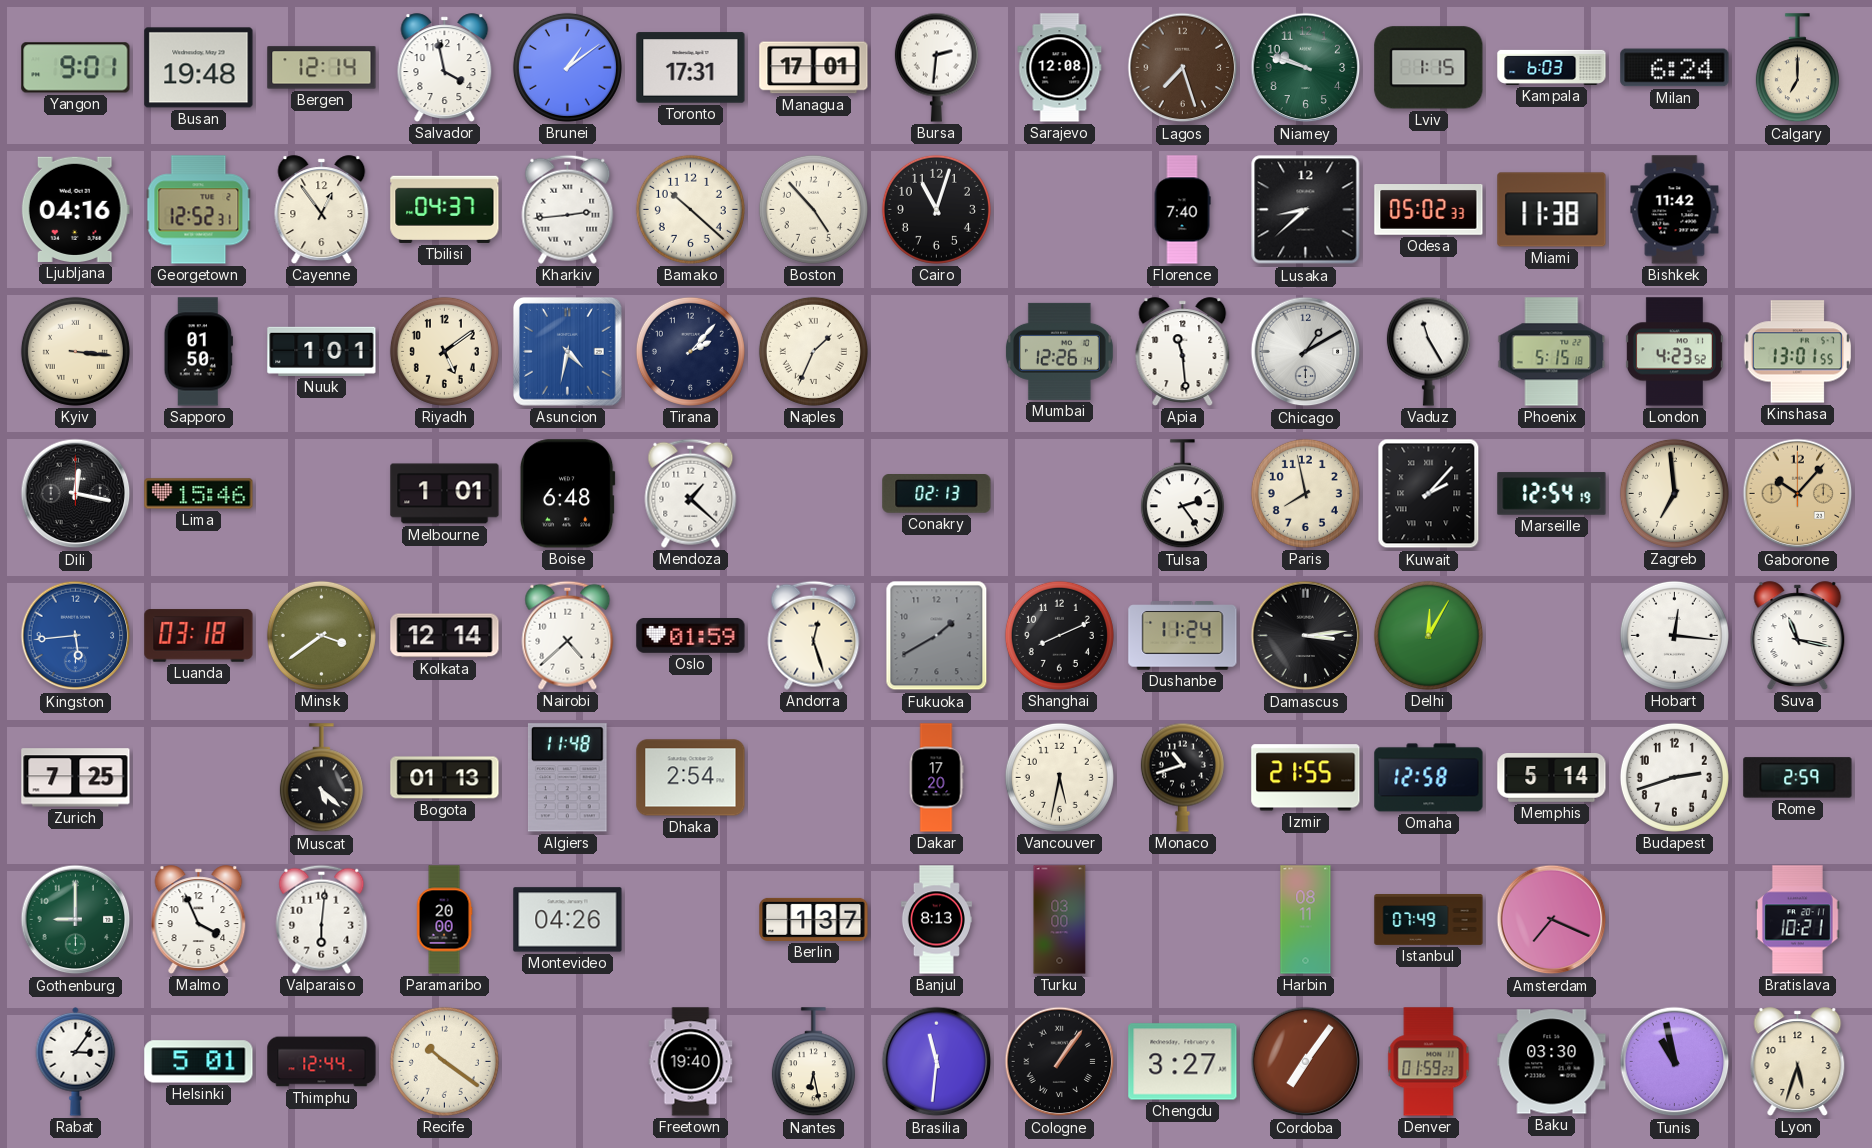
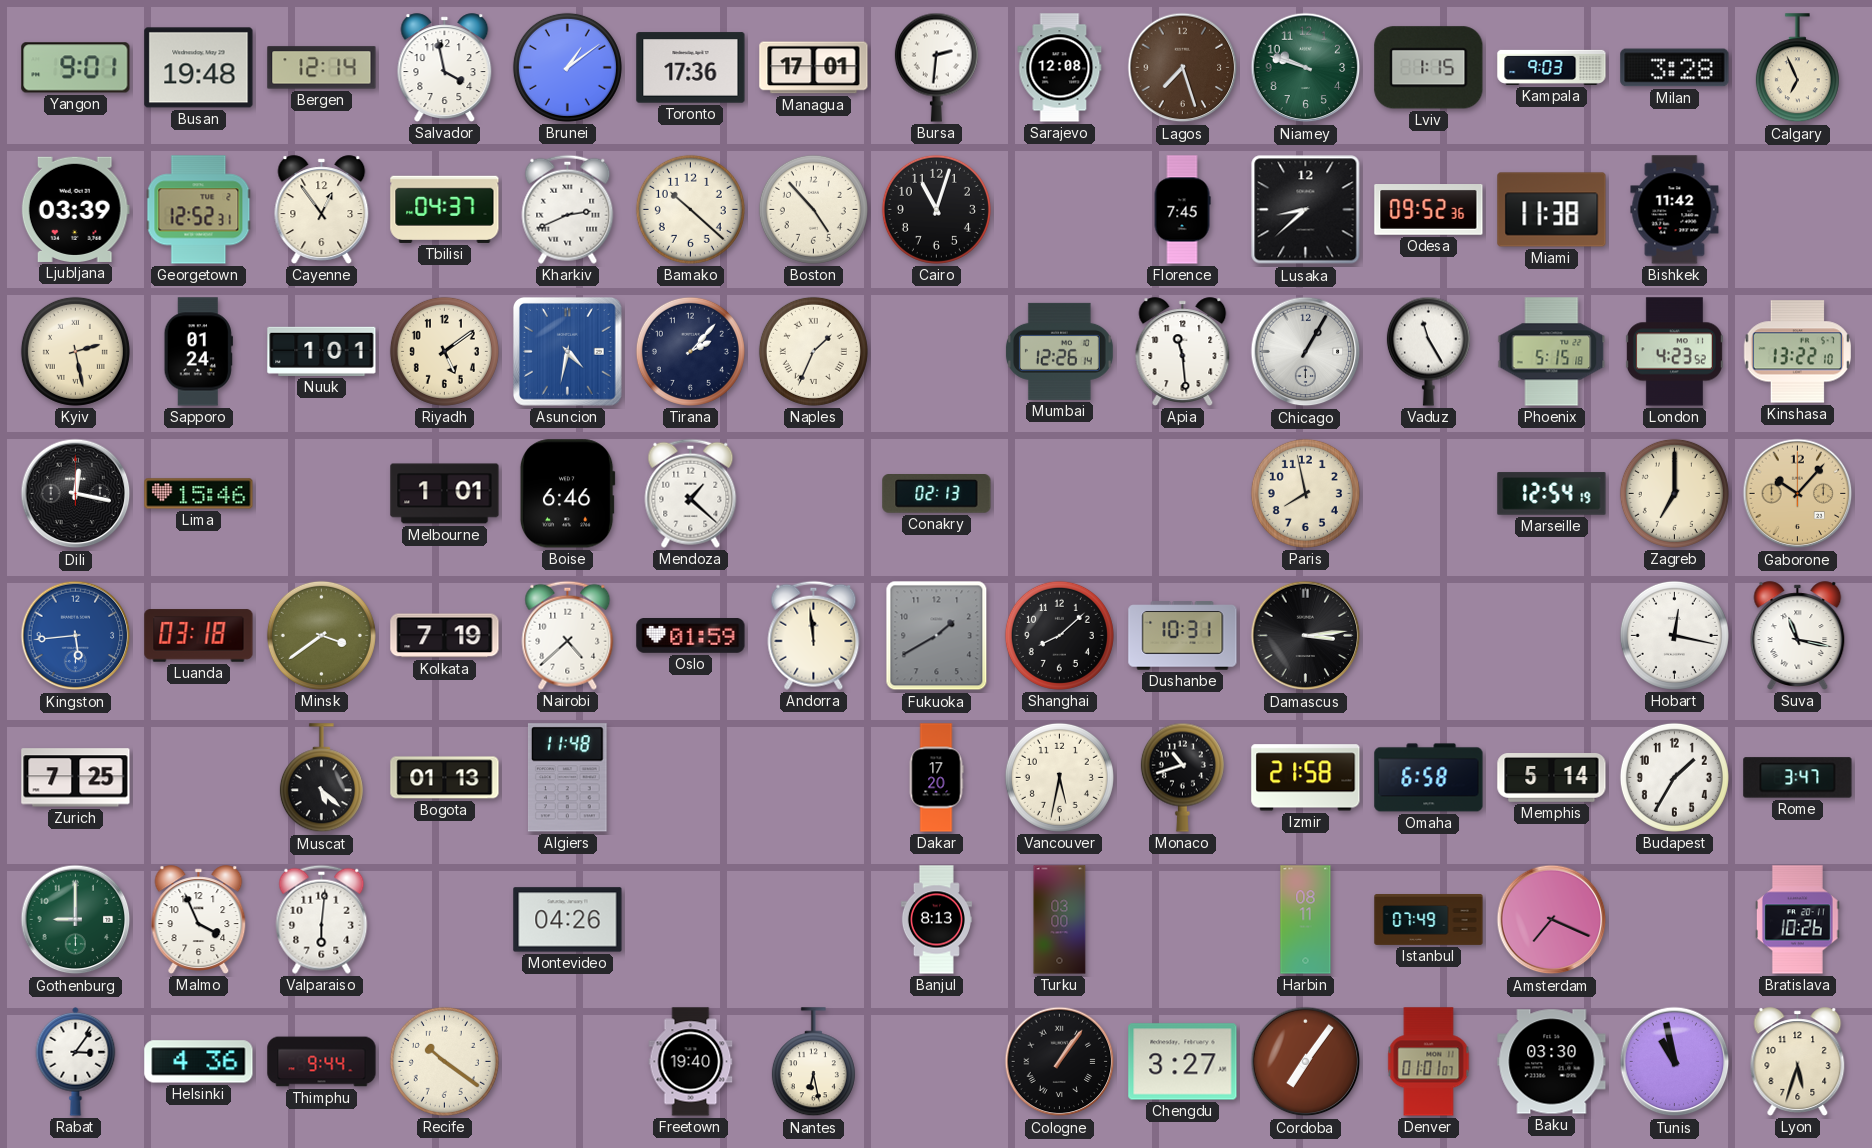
Toronto: 17:31 -> 17:36
Kampala: 6:03 -> 9:03
Milan: 6:24 -> 3:28
Calgary: 7:00 -> 6:56
Ljubljana: 04:16 -> 03:39
Kharkiv: 2:44 -> 2:41
Florence: 7:40 -> 7:45
Odesa: 05:02 -> 09:52
Kyiv: 3:16 -> 2:28
Sapporo: 01:50 -> 01:24
Chicago: 1:10 -> 1:05
Kinshasa: 13:01 -> 13:22
Boise: 6:48 -> 6:46
Tulsa: 2:24 -> none
Kuwait: 2:07 -> none
Zagreb: 6:59 -> 7:00
Kolkata: 12:14 -> 7:19
Andorra: 12:27 -> 11:59
Shanghai: 8:11 -> 8:08
Dushanbe: 11:24 -> 10:31
Delhi: 12:05 -> none
Hobart: 12:16 -> 12:17
Dhaka: 2:54 -> none
Izmir: 21:55 -> 21:58
Omaha: 12:58 -> 6:58
Budapest: 2:42 -> 1:35
Rome: 2:59 -> 3:47
Paramaribo: 20:00 -> none
Berlin: 1:37 -> none
Bratislava: 10:21 -> 10:26
Helsinki: 5:01 -> 4:36
Thimphu: 12:44 -> 9:44
Brasilia: 11:31 -> none
Denver: 01:59 -> 01:01
